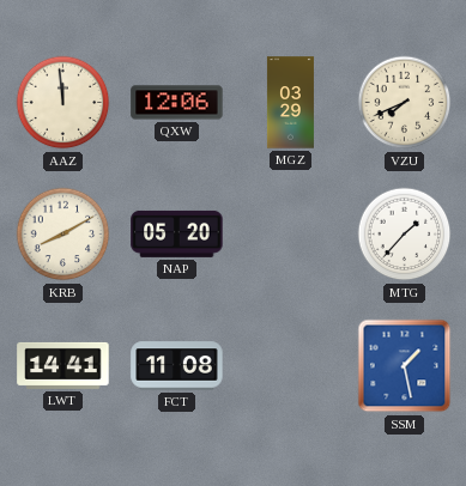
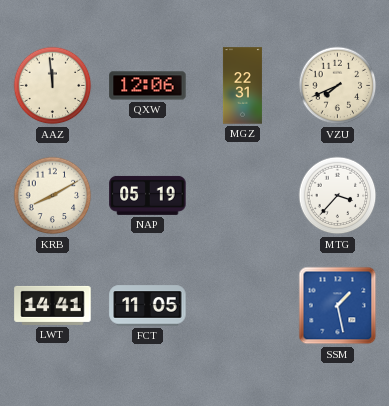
MGZ: 03:29 -> 22:31
NAP: 05:20 -> 05:19
MTG: 1:37 -> 3:37
FCT: 11:08 -> 11:05
